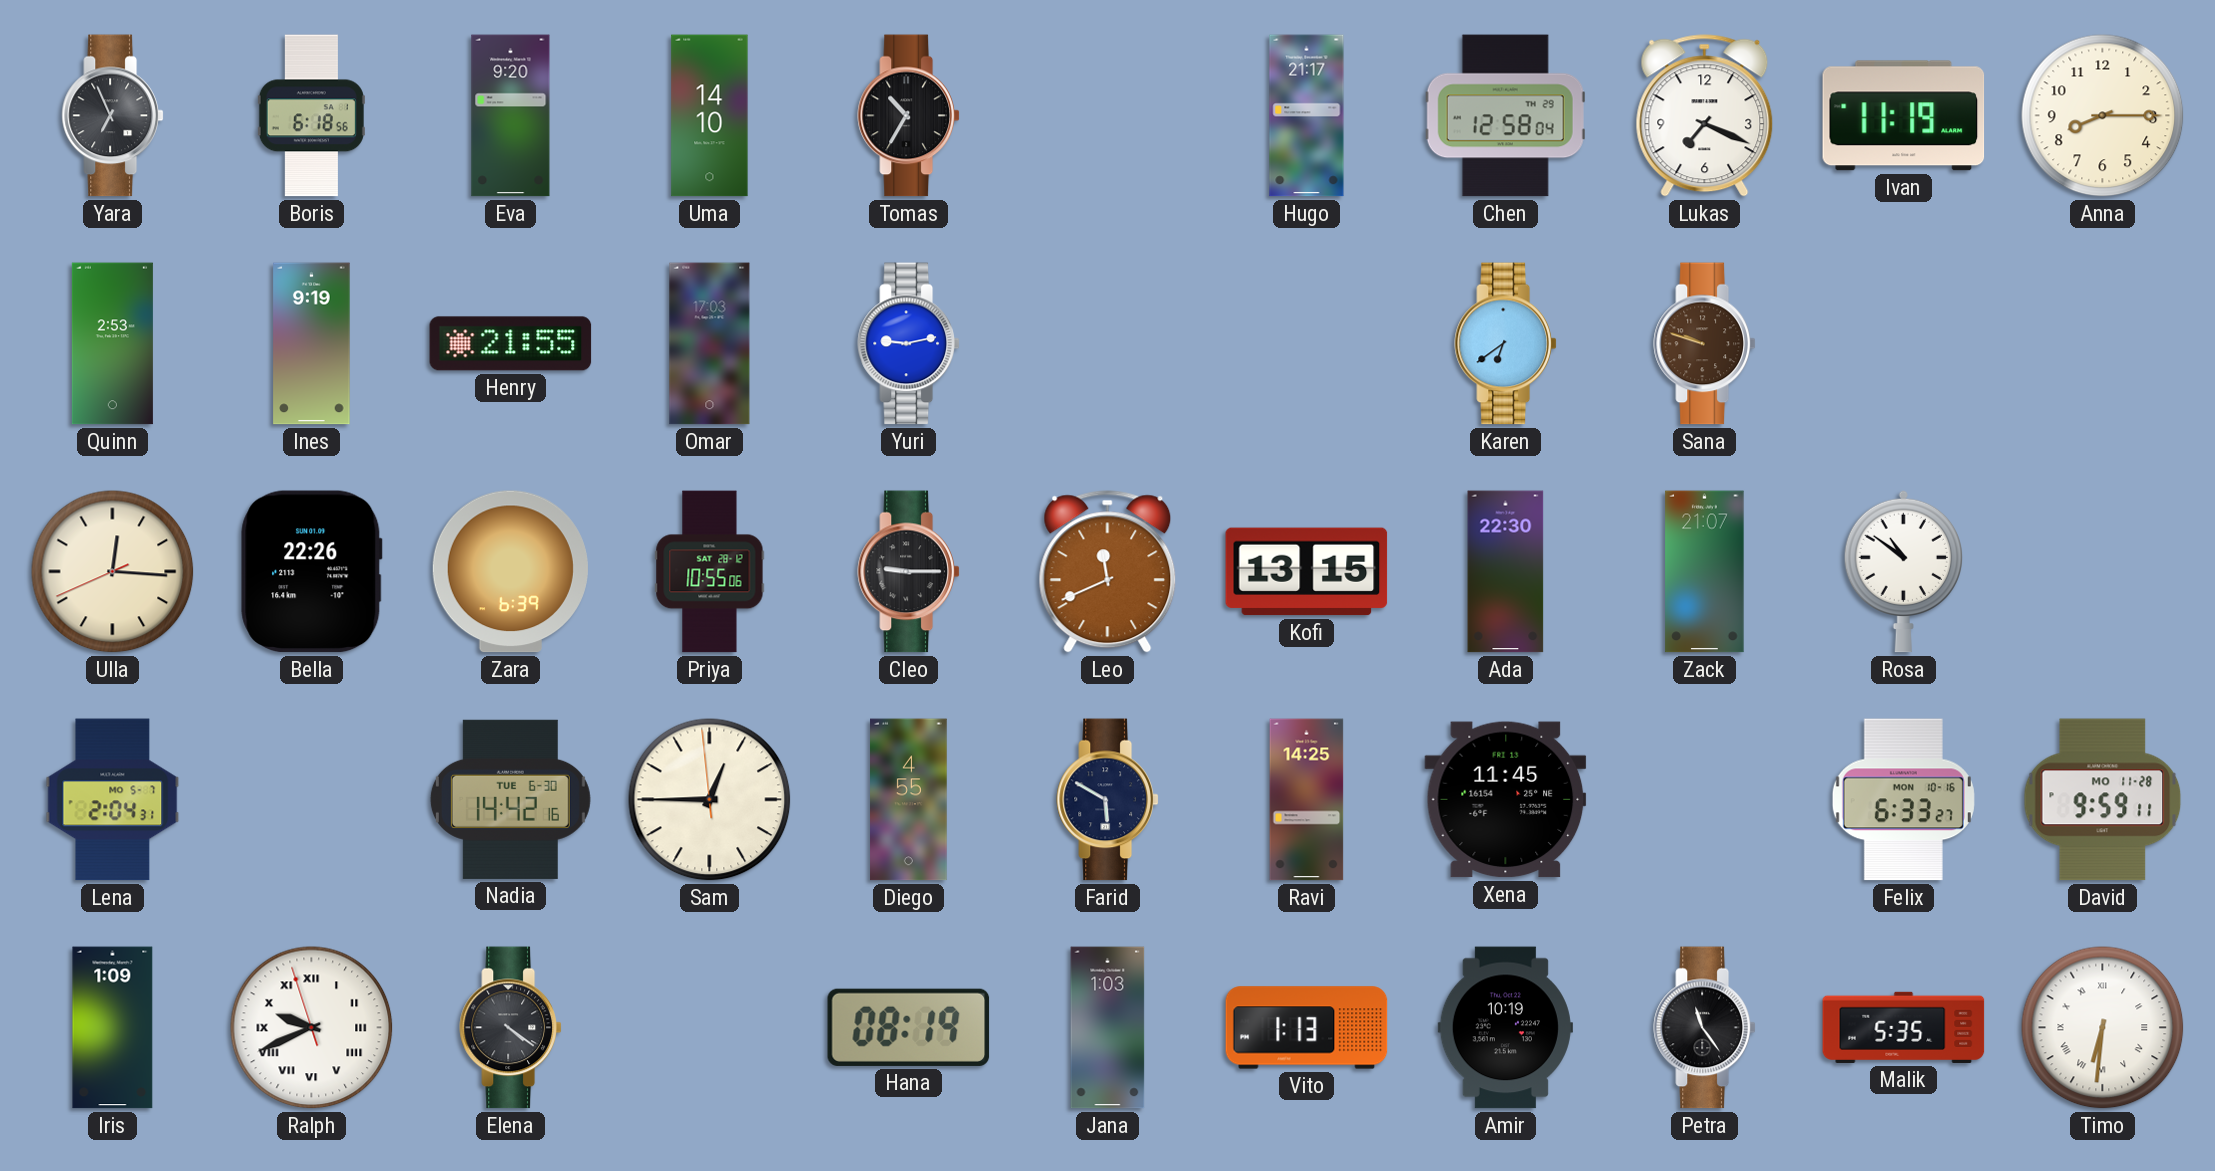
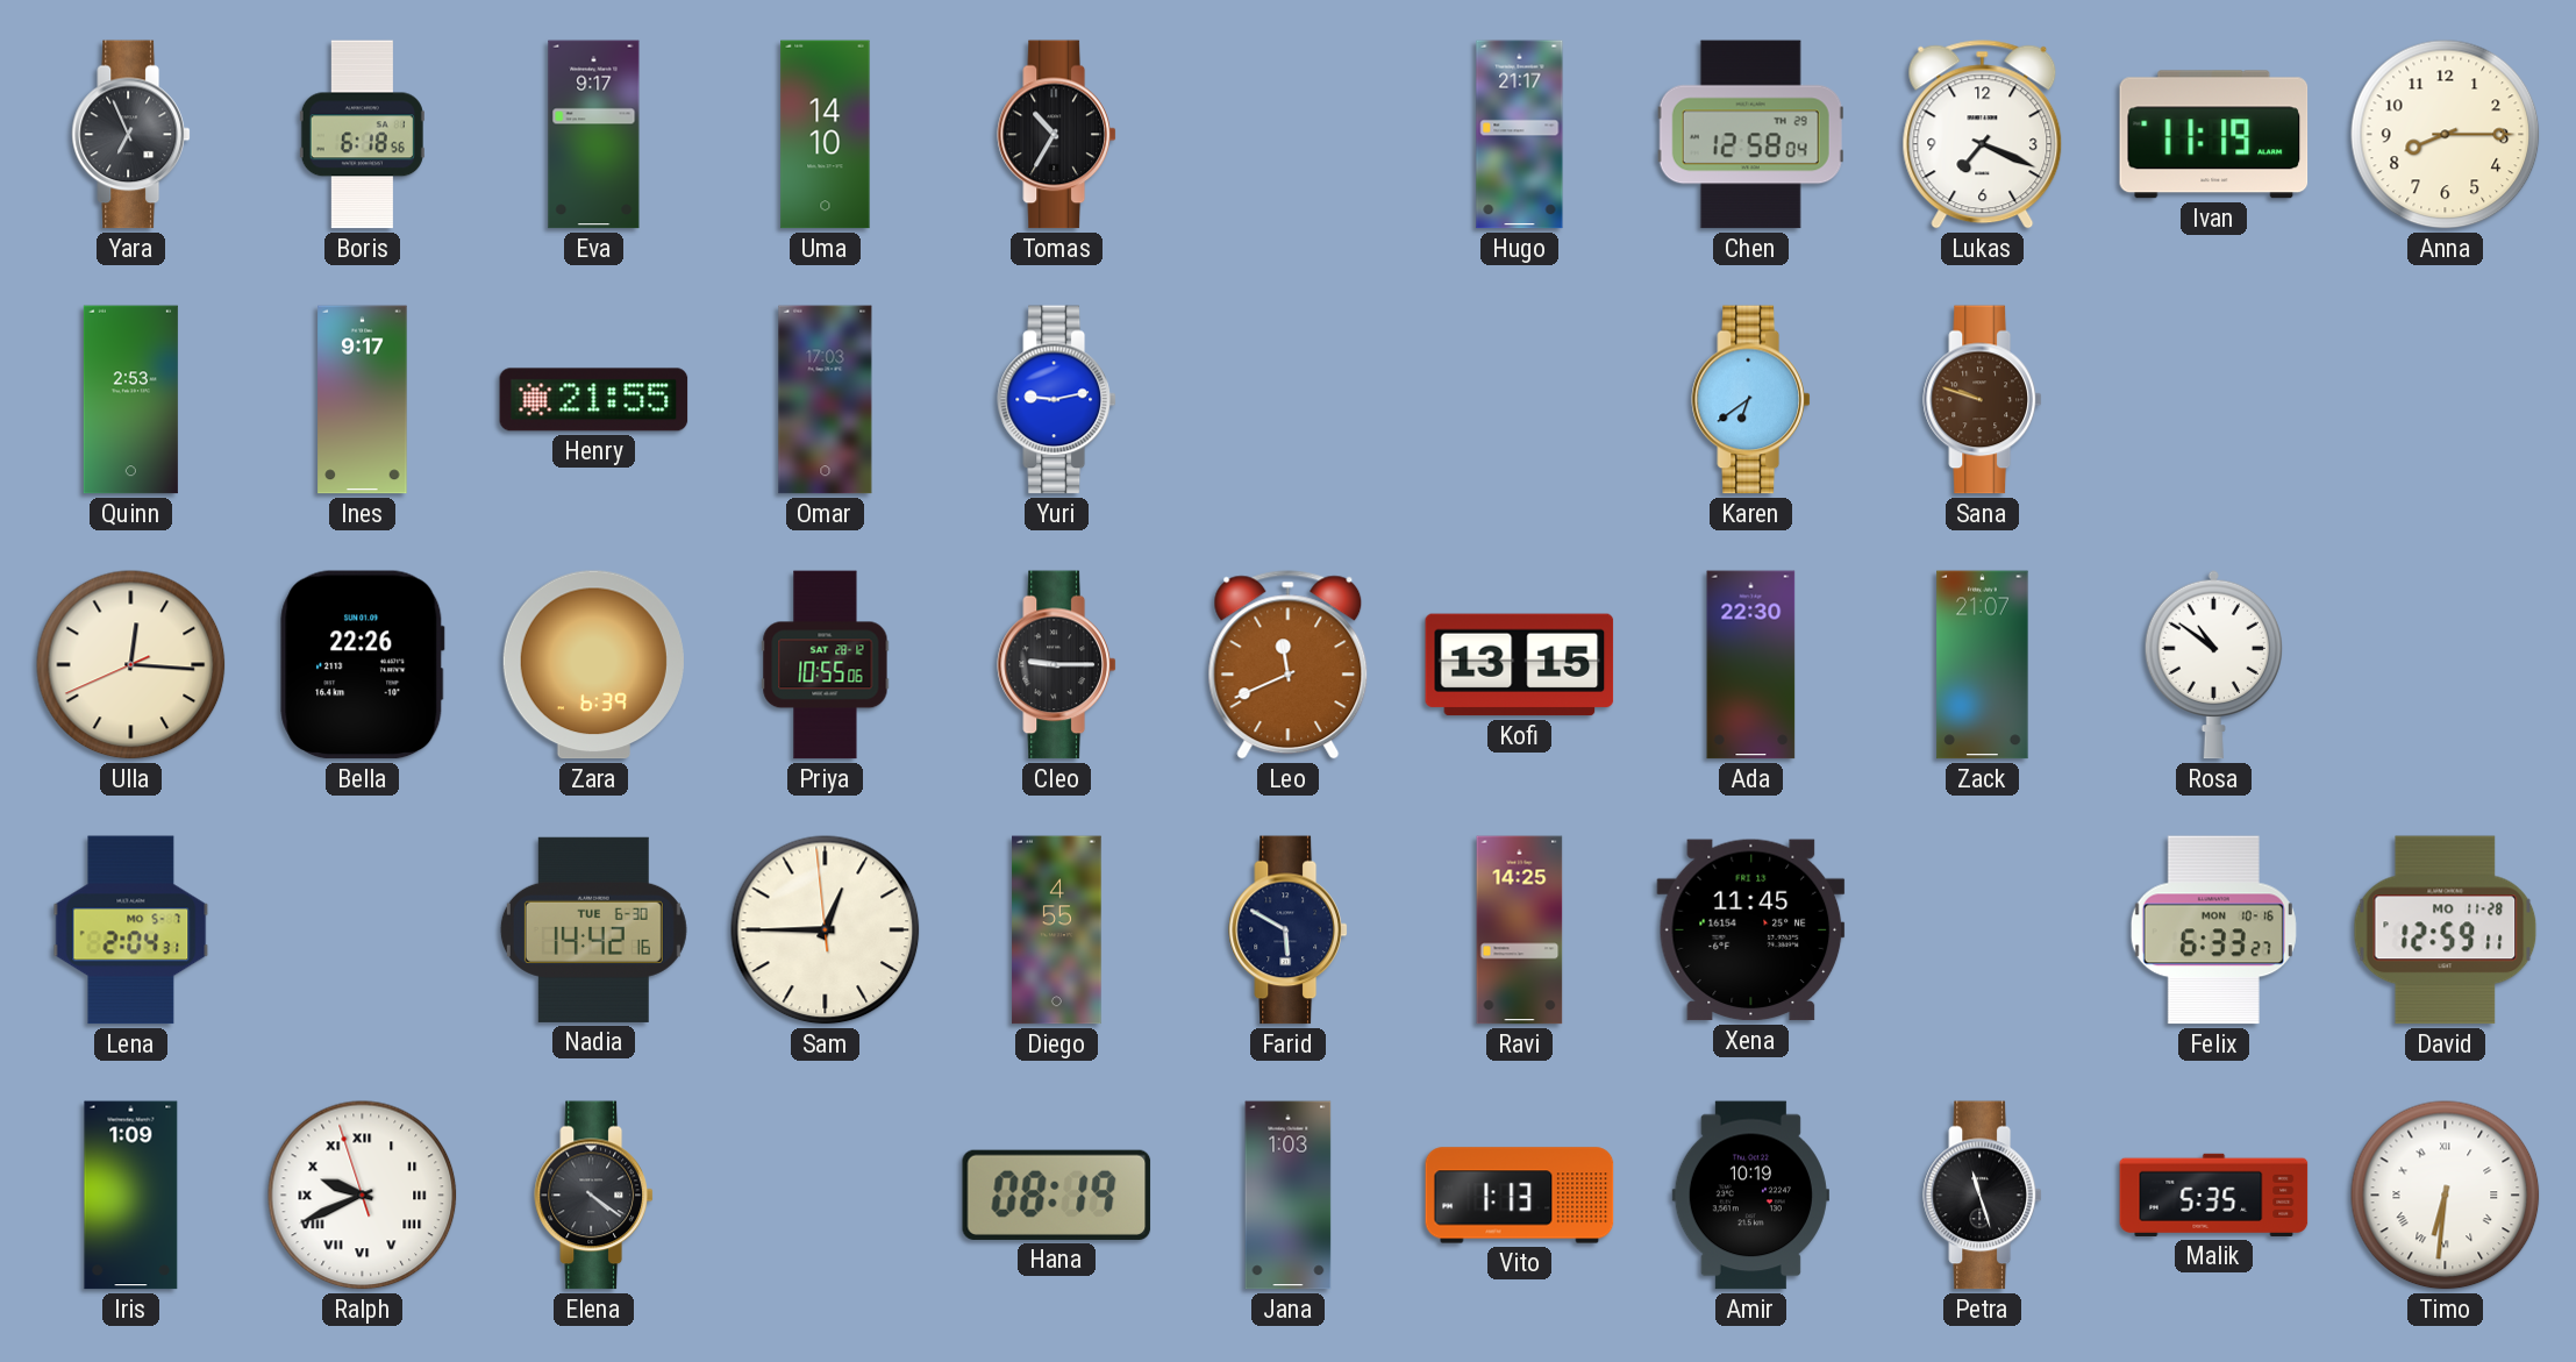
Eva: 9:20 -> 9:17
Ines: 9:19 -> 9:17
David: 9:59 -> 12:59
Petra: 11:24 -> 11:27
